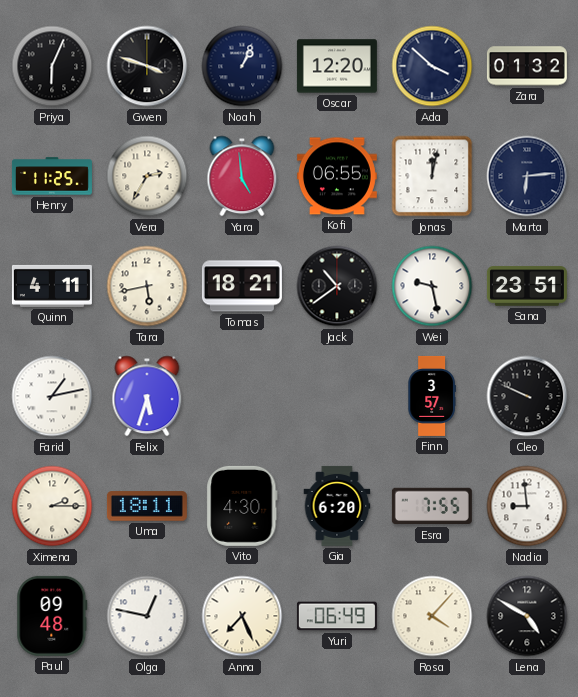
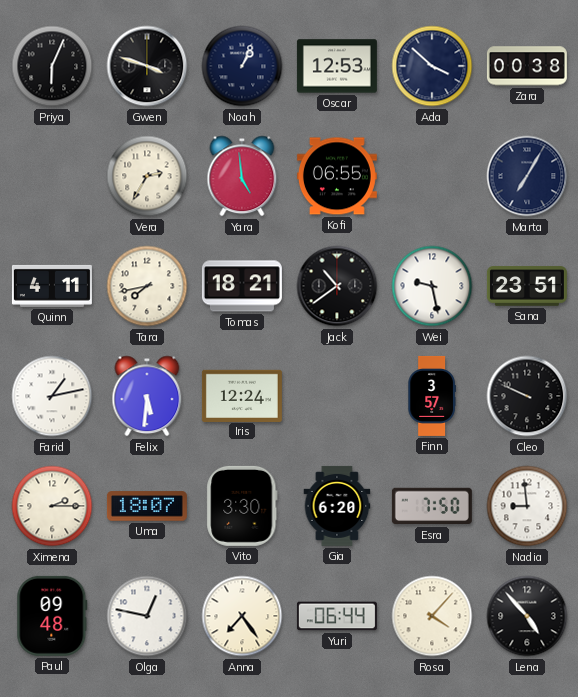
Oscar: 12:20 -> 12:53
Zara: 01:32 -> 00:38
Henry: 11:25 -> none
Jonas: 12:02 -> none
Marta: 6:14 -> 7:05
Tara: 5:43 -> 7:43
Felix: 5:33 -> 5:31
Iris: none -> 12:24
Uma: 18:11 -> 18:07
Vito: 4:30 -> 3:30
Esra: 7:55 -> 7:50
Anna: 7:26 -> 7:24
Yuri: 06:49 -> 06:44
Lena: 4:50 -> 4:53
